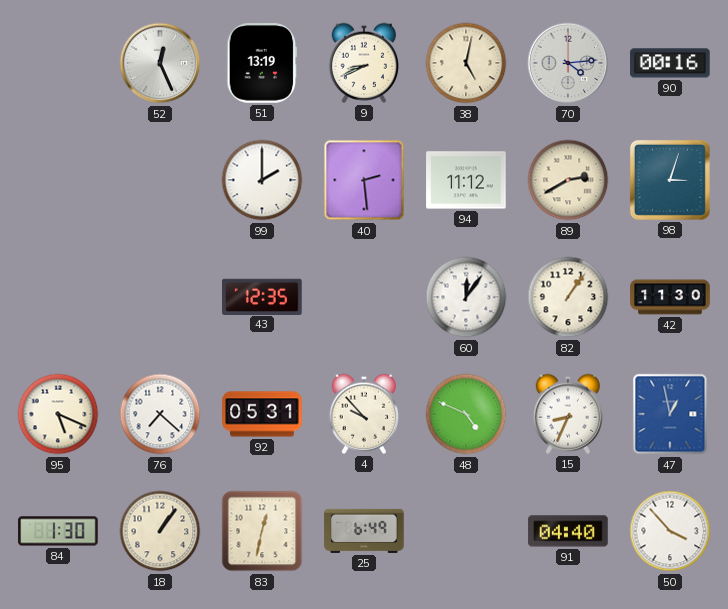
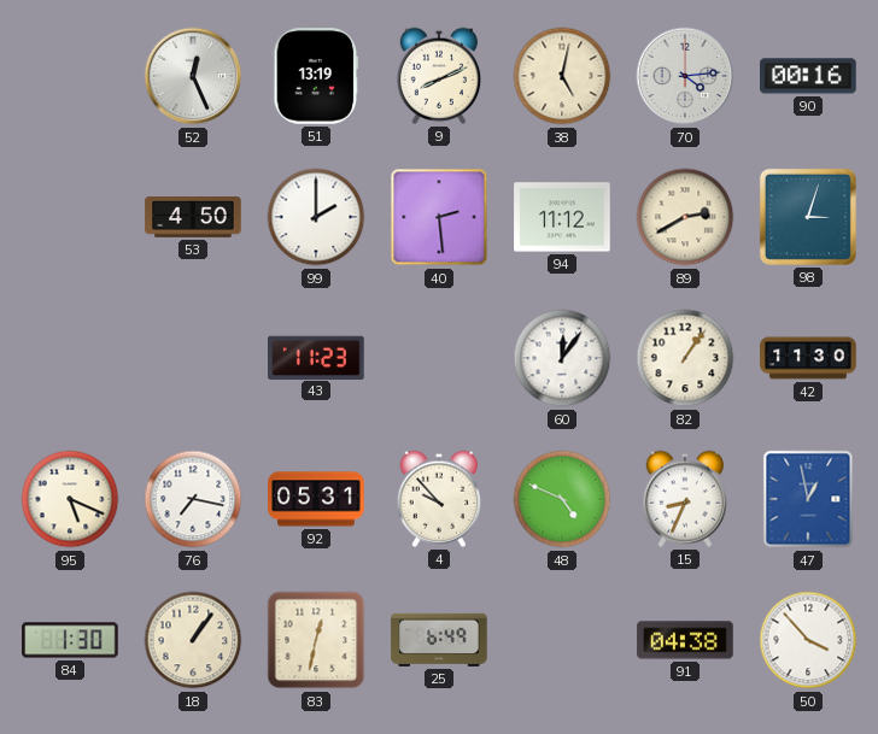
9: 8:41 -> 8:11
53: none -> 4:50
43: 12:35 -> 11:23
76: 7:22 -> 7:17
91: 04:40 -> 04:38
